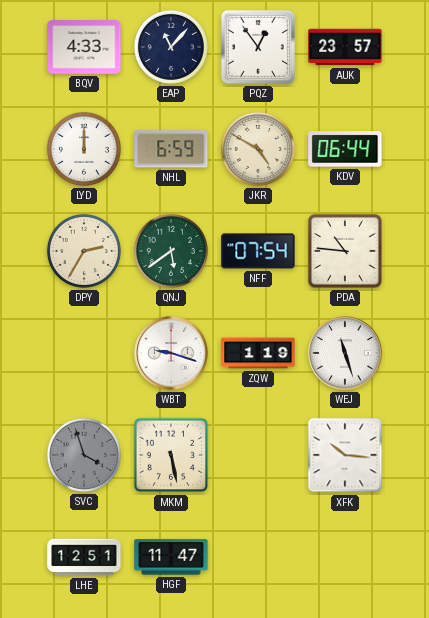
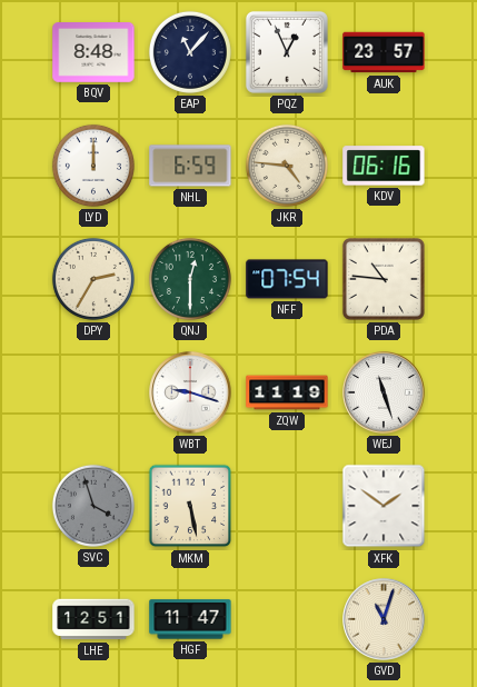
BQV: 4:33 -> 8:48
PQZ: 12:54 -> 12:56
JKR: 4:50 -> 4:46
KDV: 06:44 -> 06:16
QNJ: 5:39 -> 12:30
ZQW: 1:19 -> 11:19
XFK: 10:16 -> 1:51
GVD: none -> 11:03
